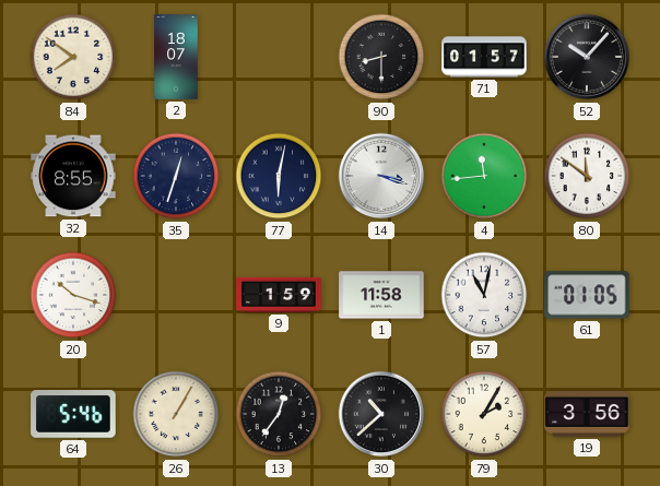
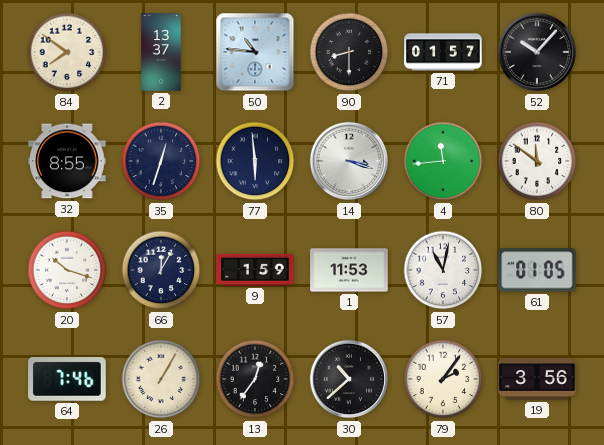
2: 18:07 -> 13:37
50: none -> 10:46
77: 6:02 -> 5:59
66: none -> 12:05
1: 11:58 -> 11:53
64: 5:46 -> 7:46
79: 2:05 -> 2:06
